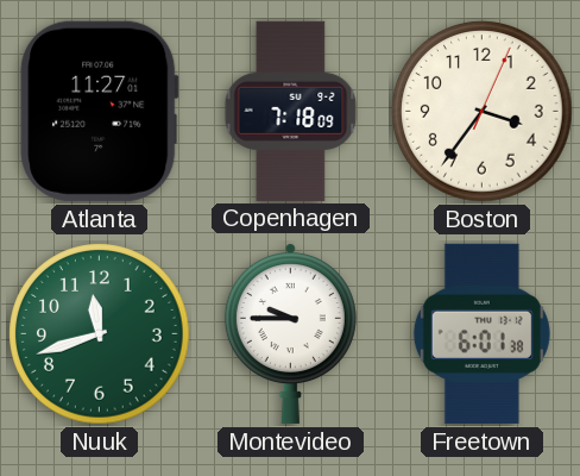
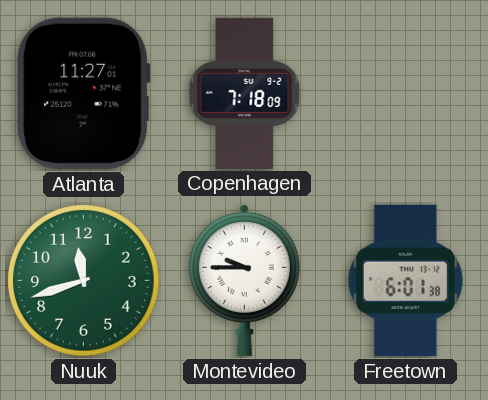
Boston: 3:36 -> none
